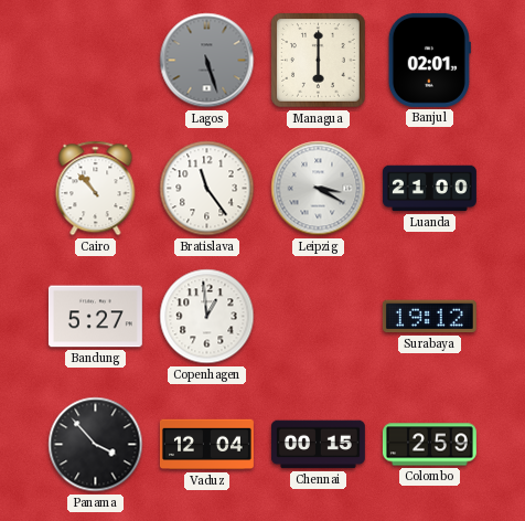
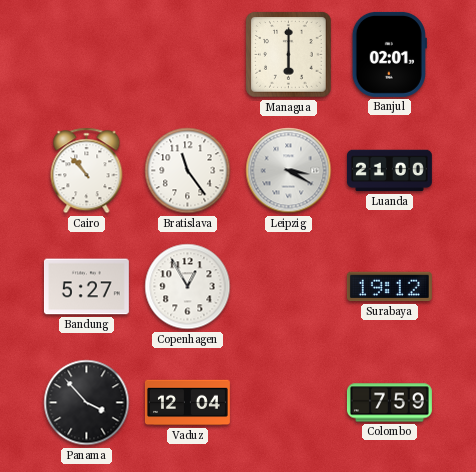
Lagos: 5:27 -> none
Copenhagen: 12:59 -> 12:55
Chennai: 00:15 -> none
Colombo: 2:59 -> 7:59
